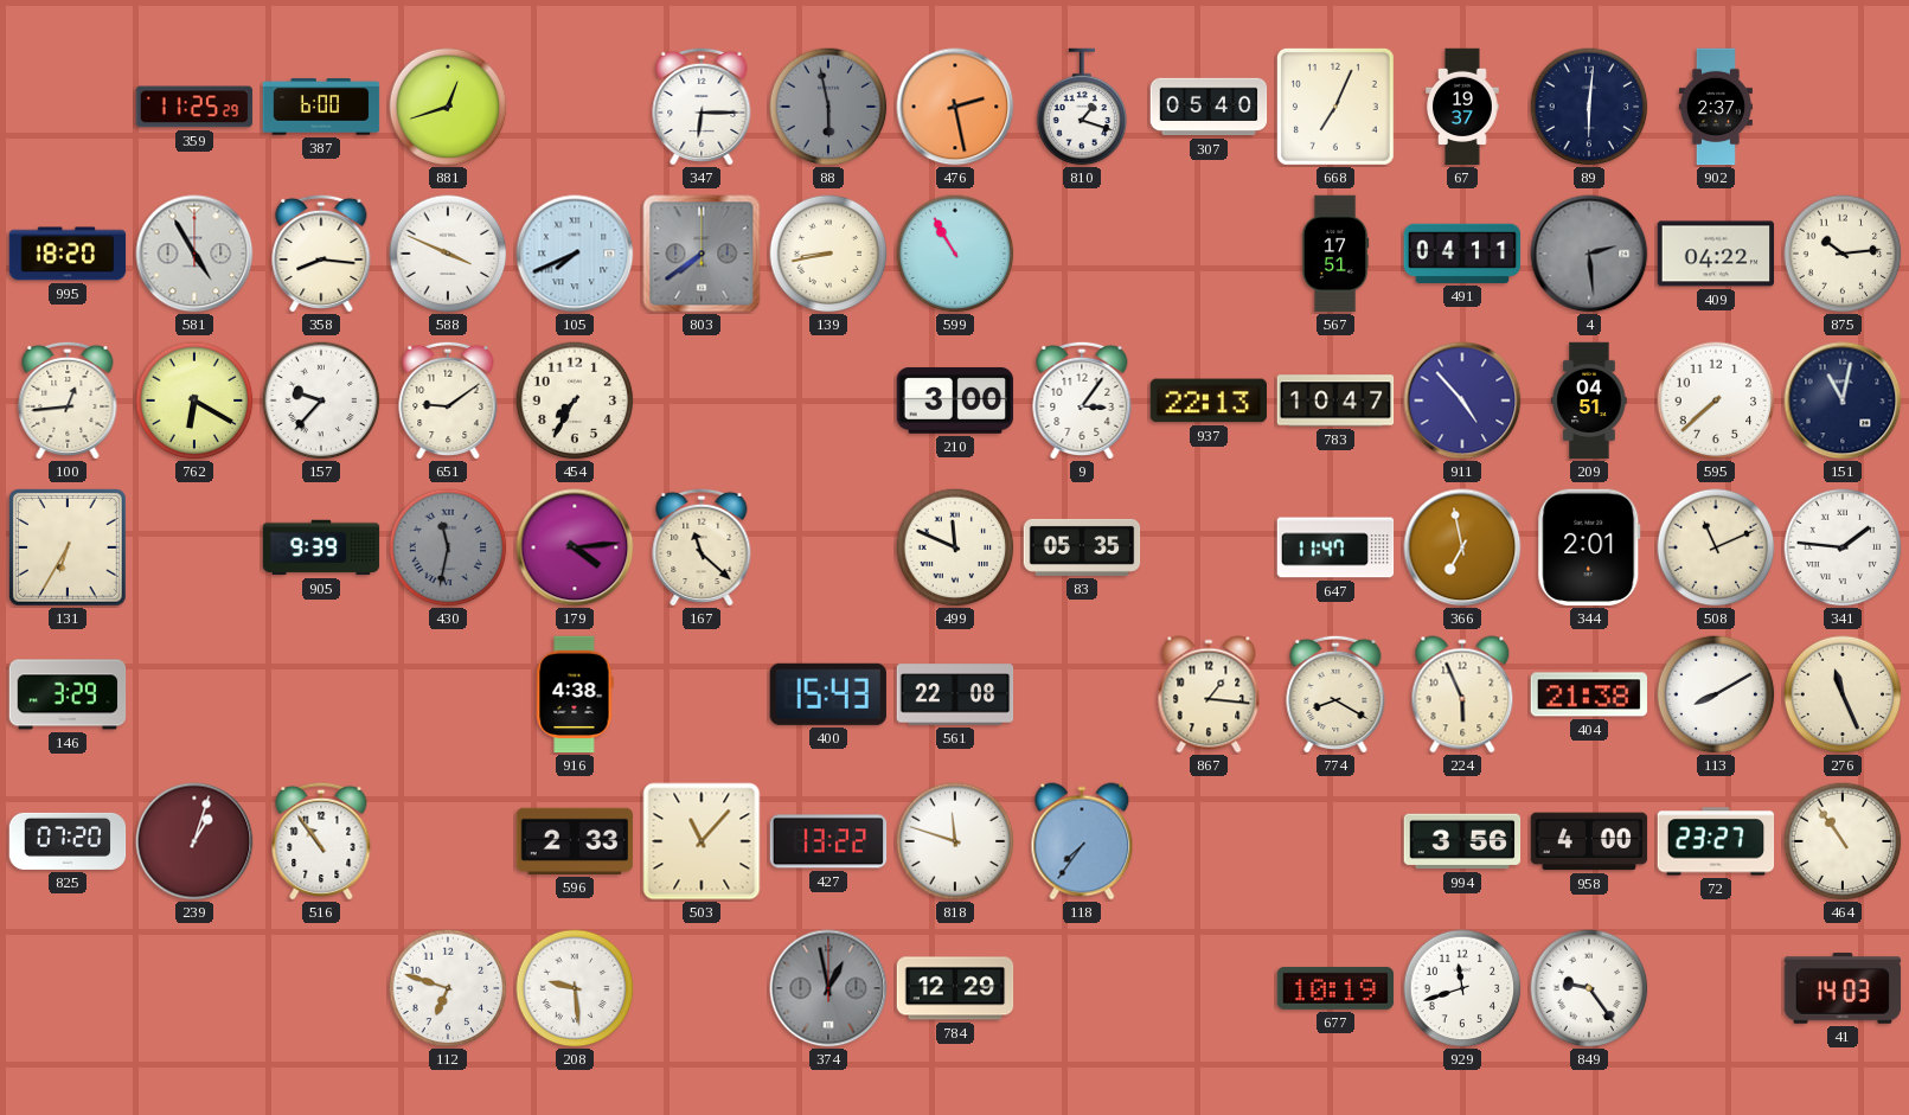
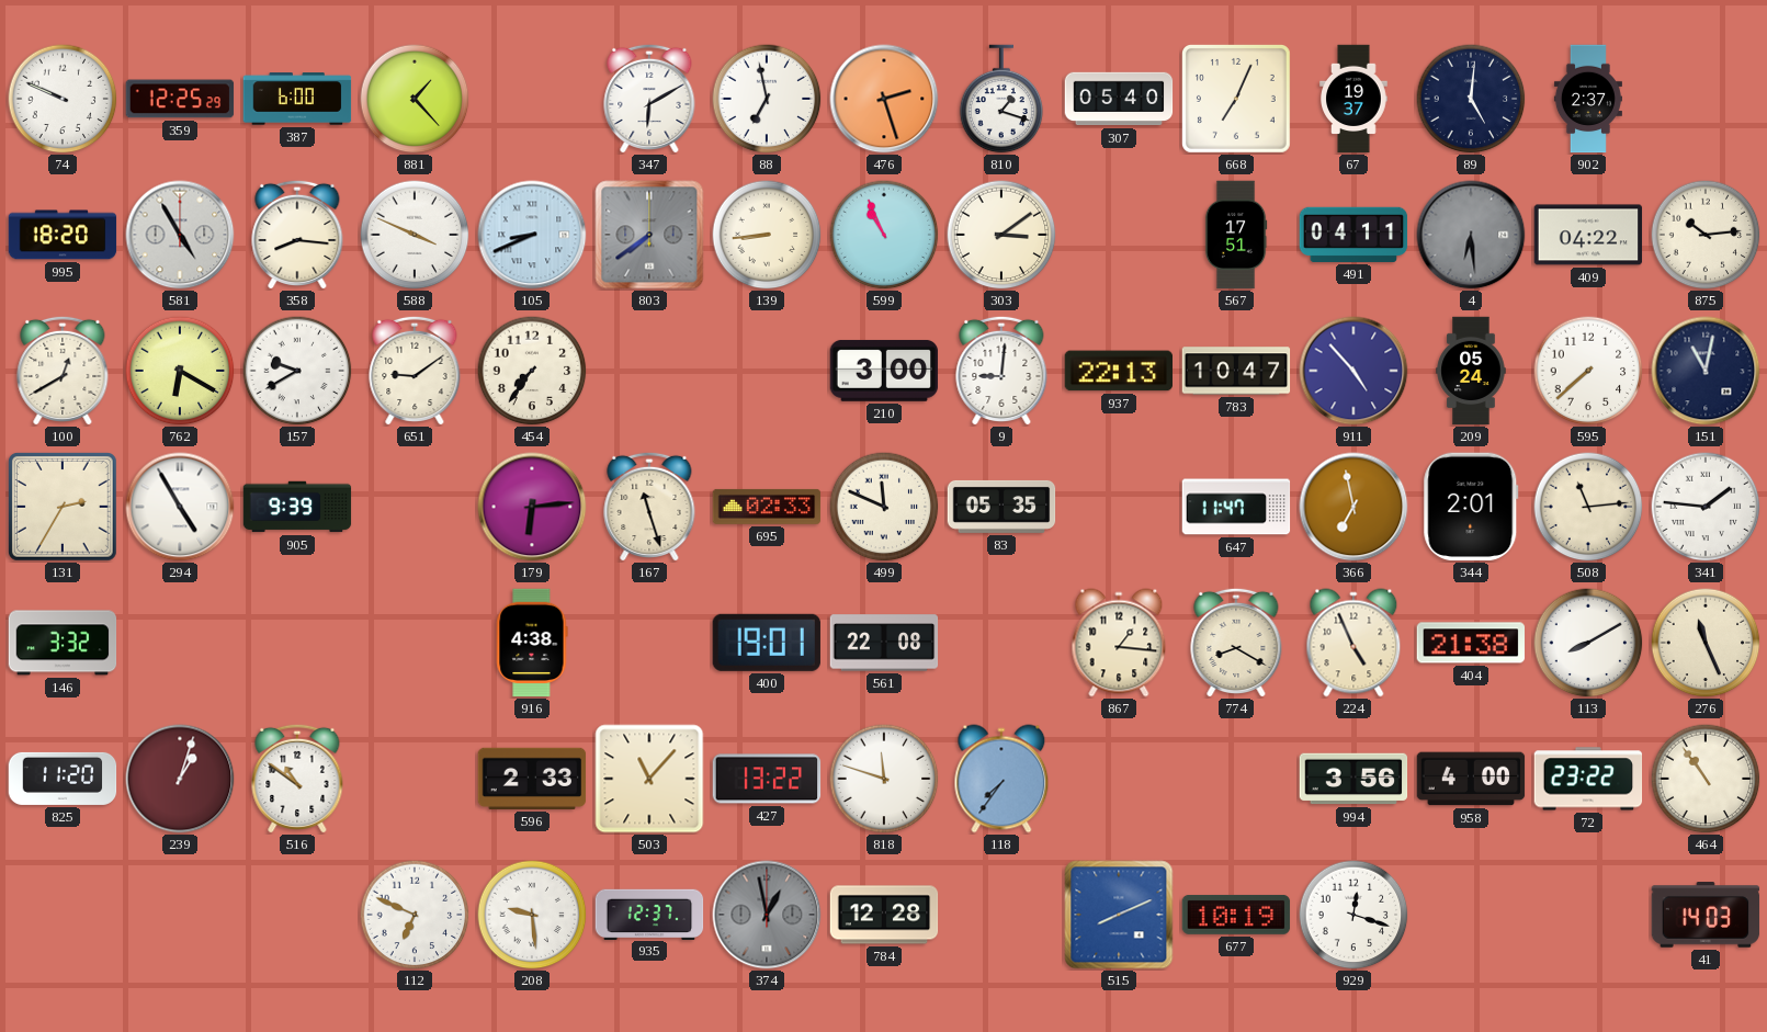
74: none -> 9:49
359: 11:25 -> 12:25
881: 12:42 -> 1:23
347: 6:15 -> 6:10
88: 5:58 -> 6:58
88 dial: grey -> white
476: 2:28 -> 2:27
89: 6:01 -> 5:01
105: 7:41 -> 8:41
139: 8:43 -> 8:44
599: 10:55 -> 10:56
303: none -> 3:09
4: 2:29 -> 6:29
100: 12:44 -> 12:40
157: 9:37 -> 9:40
454: 7:35 -> 7:36
9: 3:06 -> 9:01
209: 04:51 -> 05:24
131: 6:35 -> 2:35
294: none -> 4:55
430: 11:32 -> none
179: 4:14 -> 6:14
167: 11:22 -> 11:27
695: none -> 02:33
508: 11:11 -> 11:14
146: 3:29 -> 3:32
400: 15:43 -> 19:01
224: 5:56 -> 4:56
825: 07:20 -> 11:20
516: 10:54 -> 10:51
72: 23:27 -> 23:22
112: 6:48 -> 6:49
935: none -> 12:37
784: 12:29 -> 12:28
515: none -> 8:11
929: 11:42 -> 12:18
849: 9:24 -> none
